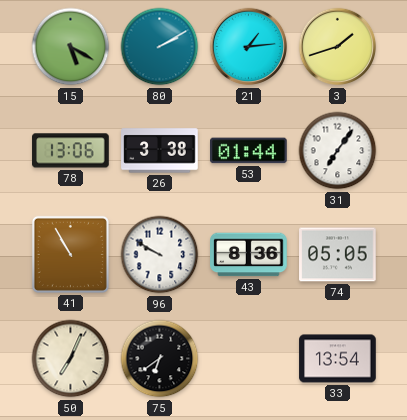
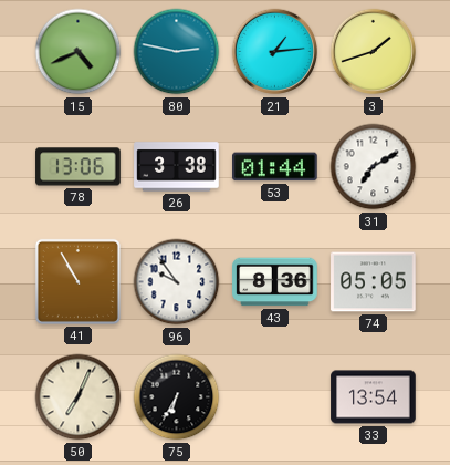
15: 5:20 -> 4:41
80: 2:10 -> 2:47
31: 7:06 -> 7:10
96: 9:50 -> 9:54
75: 6:39 -> 6:35
